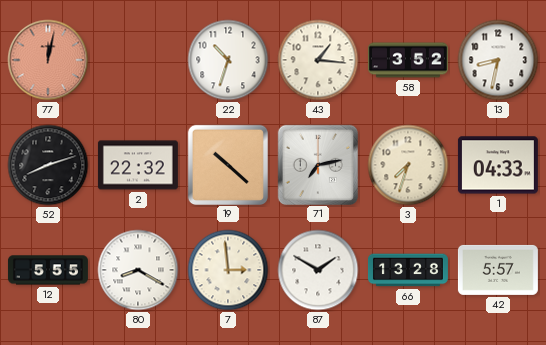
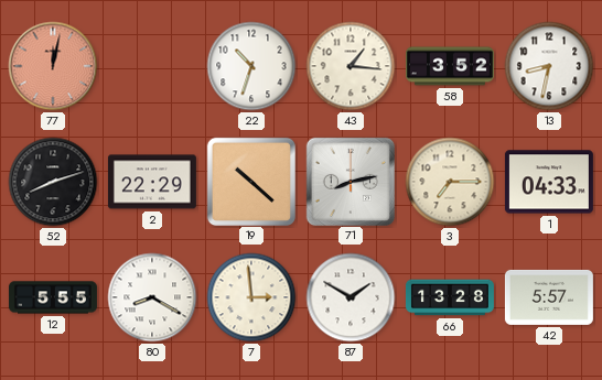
2: 22:32 -> 22:29
71: 7:13 -> 8:13
3: 7:33 -> 7:15
